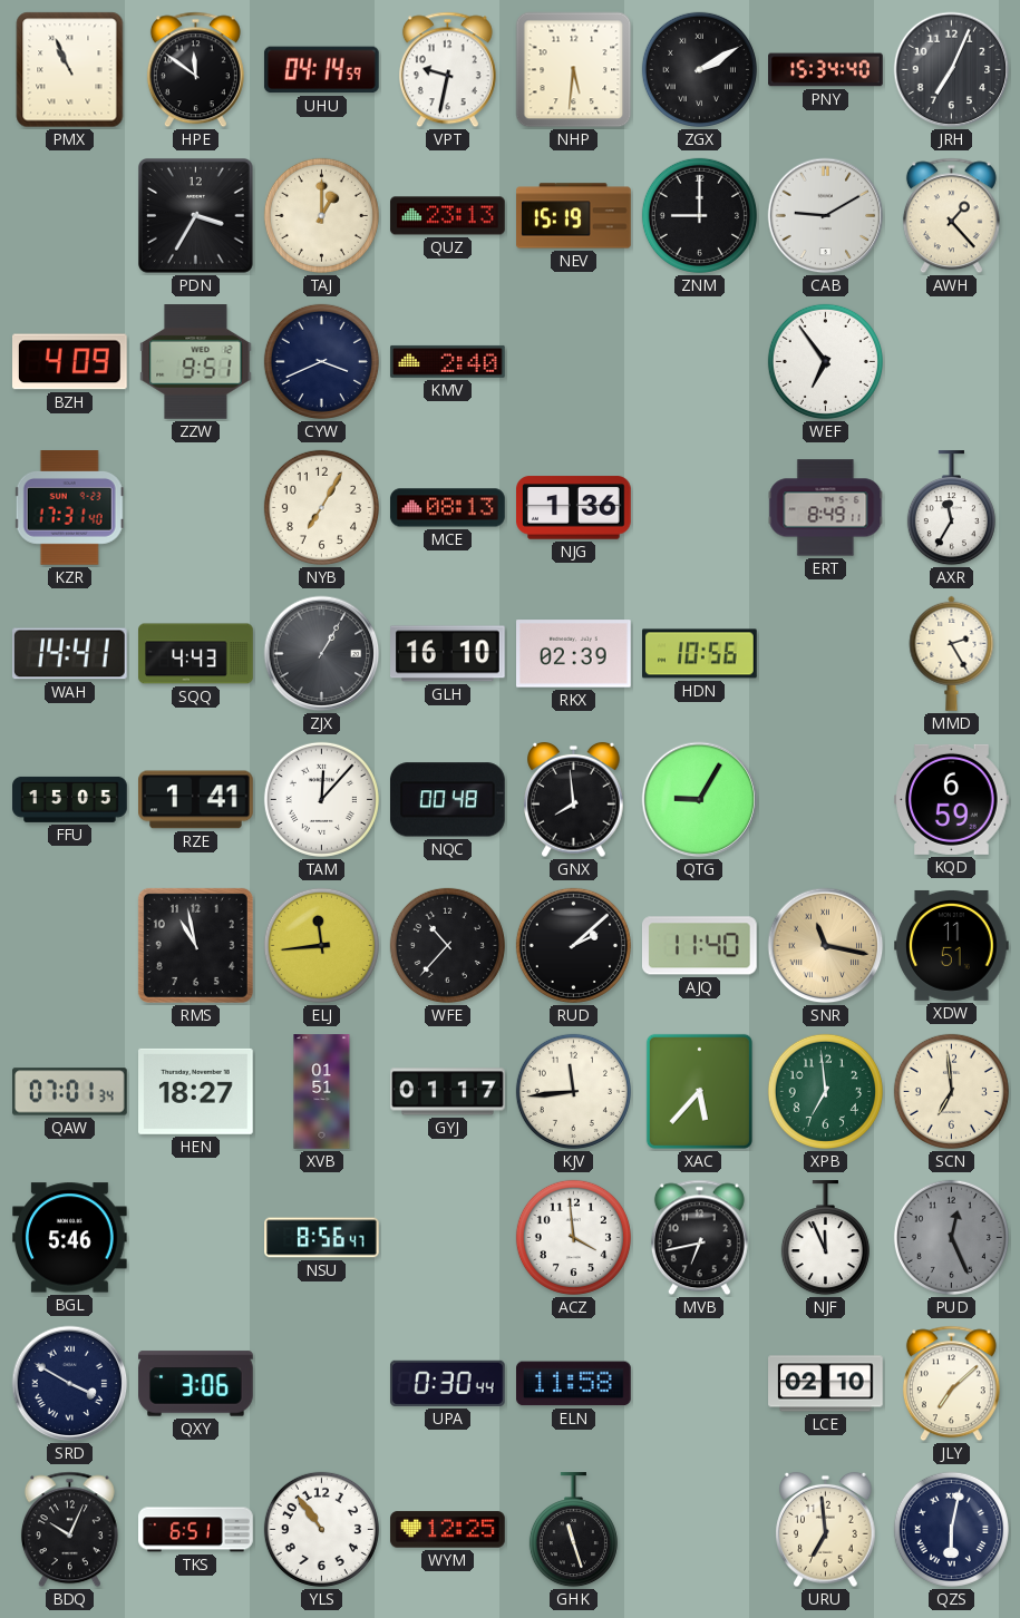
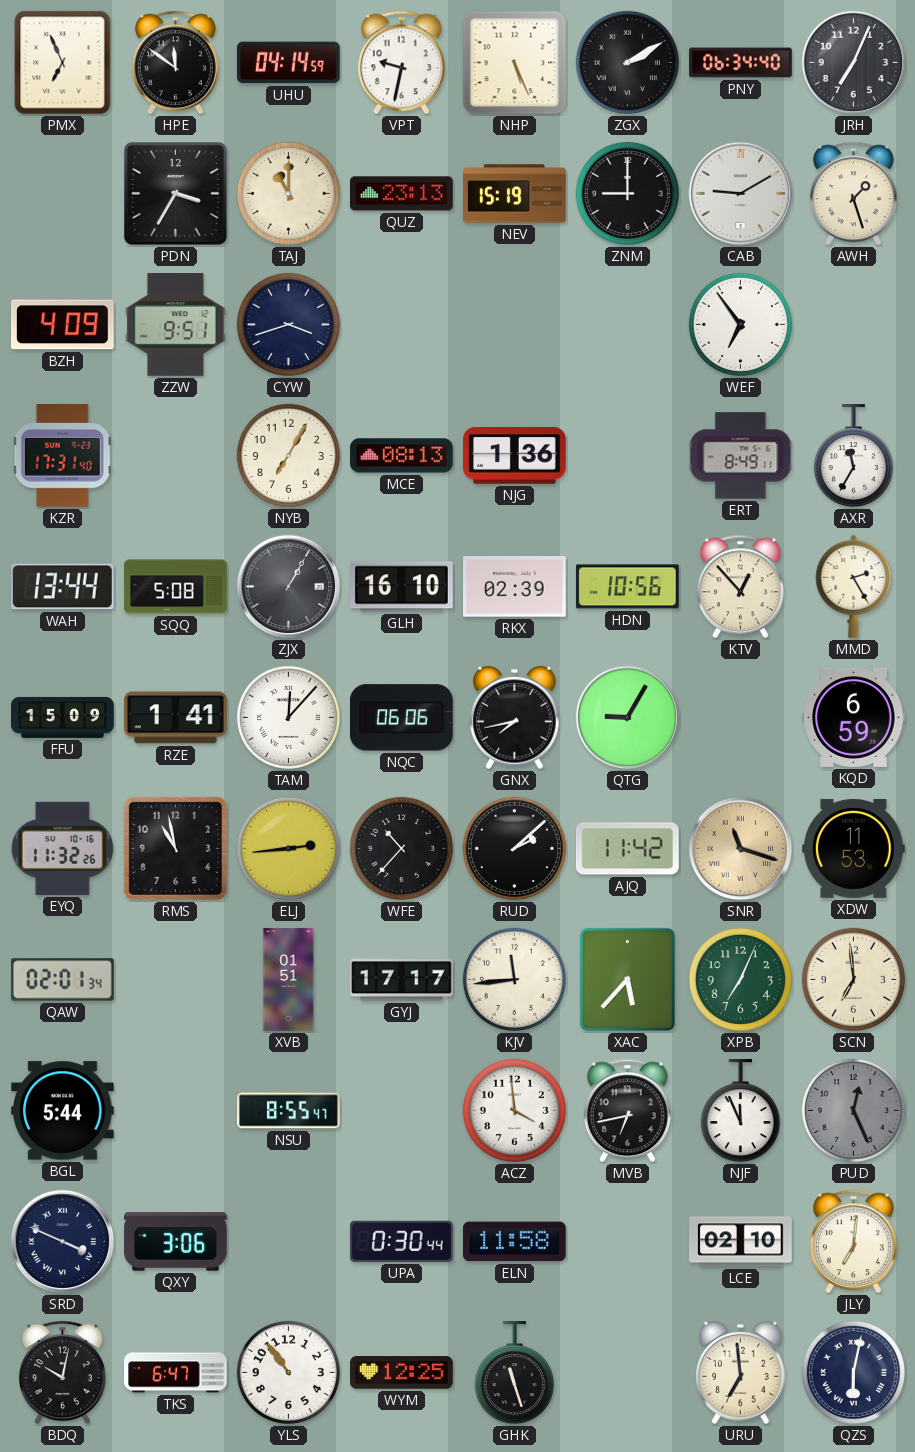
PMX: 10:56 -> 6:56
NHP: 5:31 -> 5:26
PNY: 15:34 -> 06:34
TAJ: 1:00 -> 11:00
AWH: 1:23 -> 1:27
CYW: 3:41 -> 3:42
KMV: 2:40 -> none
WAH: 14:41 -> 13:44
SQQ: 4:43 -> 5:08
KTV: none -> 12:53
FFU: 15:05 -> 15:09
NQC: 00:48 -> 06:06
GNX: 7:59 -> 7:43
EYQ: none -> 11:32
ELJ: 11:44 -> 2:44
AJQ: 11:40 -> 11:42
SNR: 11:17 -> 11:18
XDW: 11:51 -> 11:53
QAW: 07:01 -> 02:01
HEN: 18:27 -> none
GYJ: 01:17 -> 17:17
XPB: 6:59 -> 7:04
BGL: 5:46 -> 5:44
NSU: 8:56 -> 8:55
SRD: 3:50 -> 3:49
JLY: 7:08 -> 7:01
BDQ: 10:04 -> 10:02
TKS: 6:51 -> 6:47
